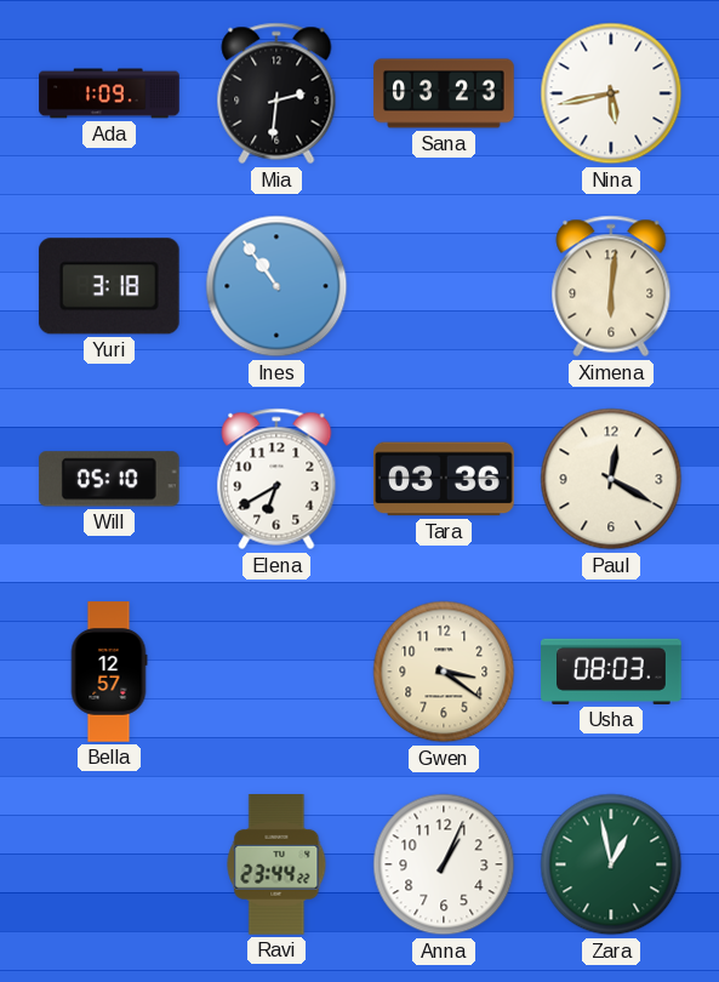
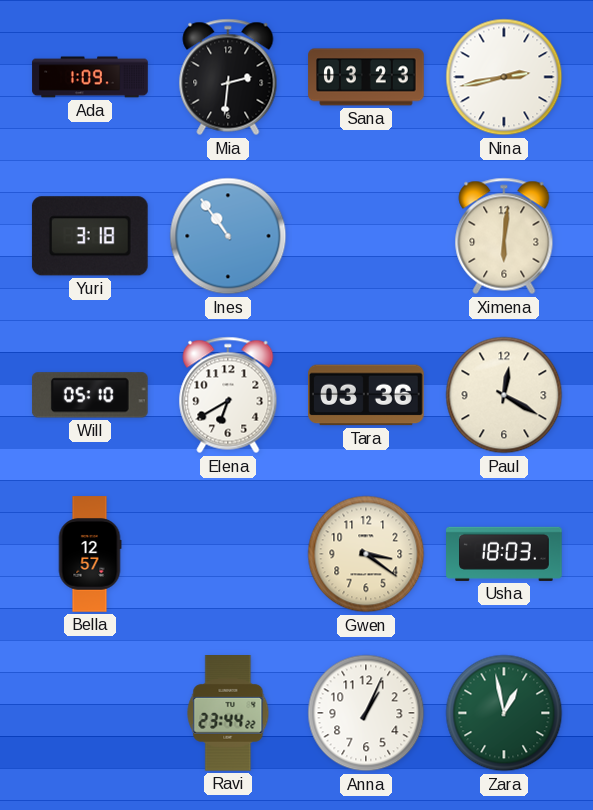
Nina: 5:43 -> 2:43
Usha: 08:03 -> 18:03
